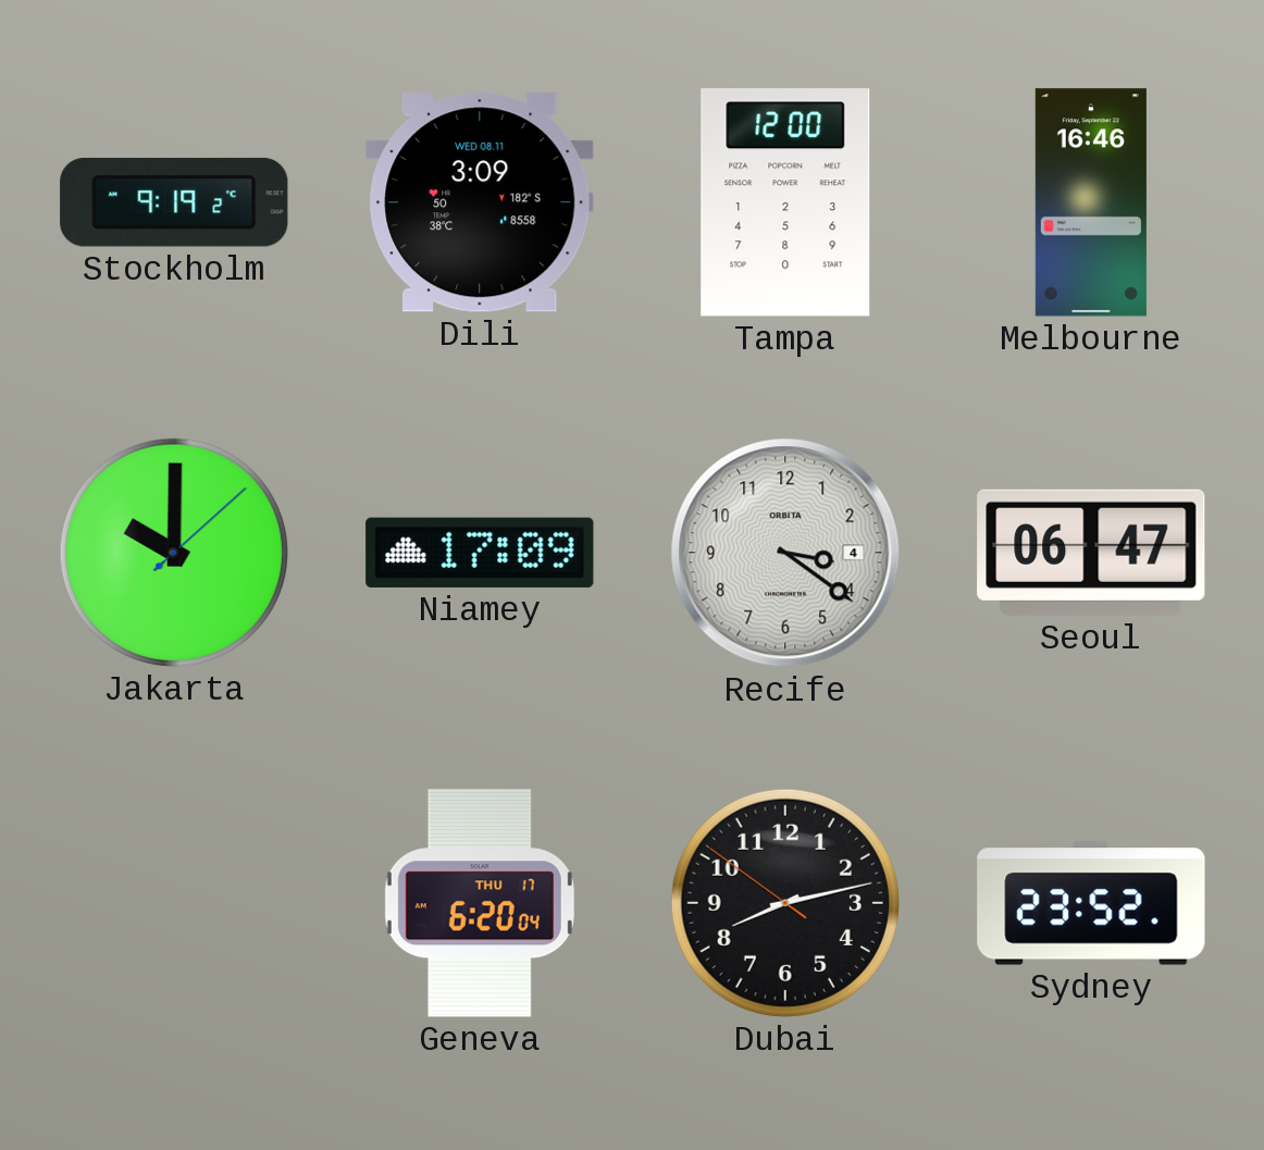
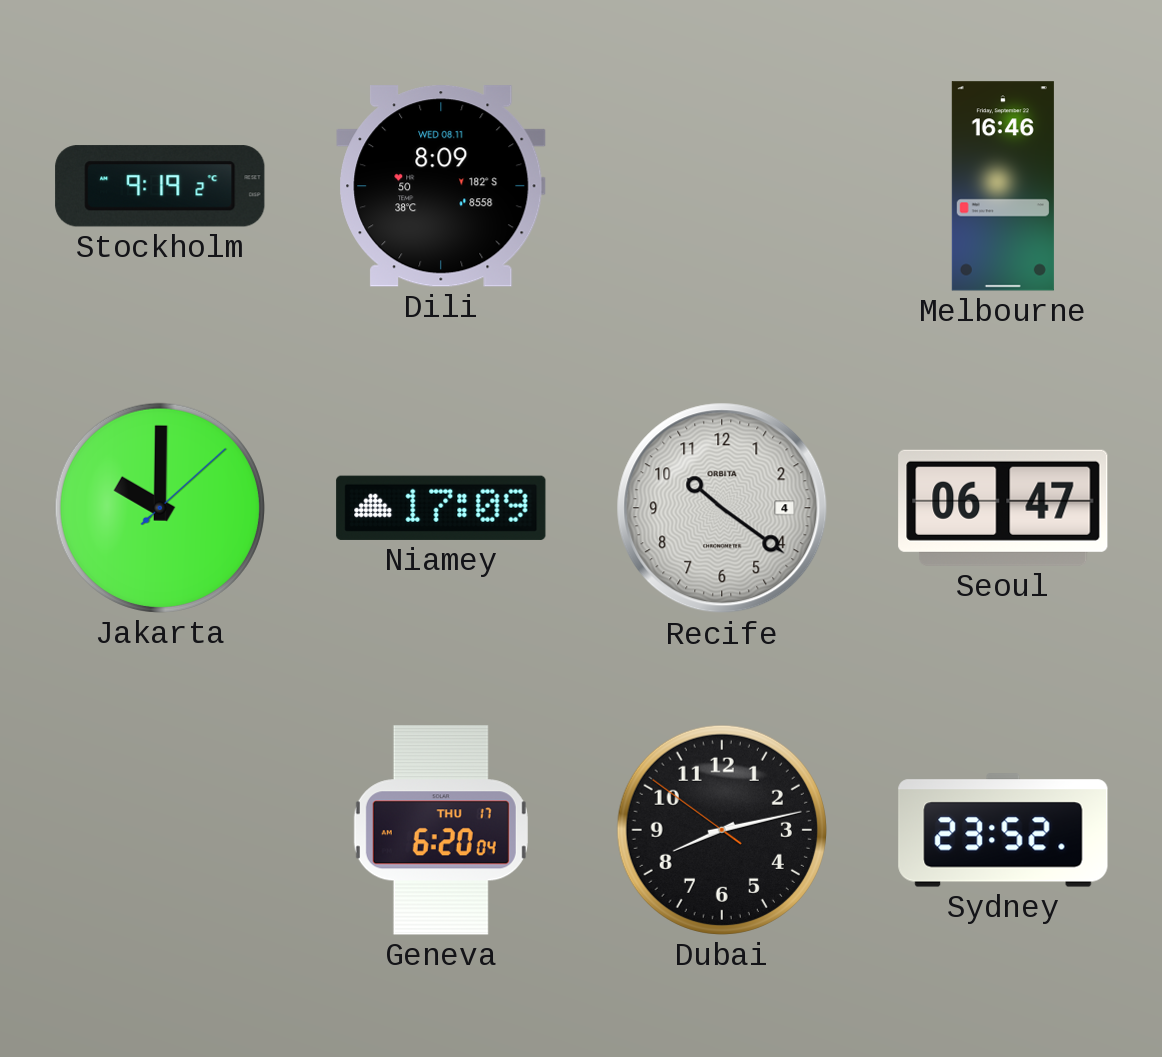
Dili: 3:09 -> 8:09
Tampa: 12:00 -> none
Recife: 3:21 -> 10:21
